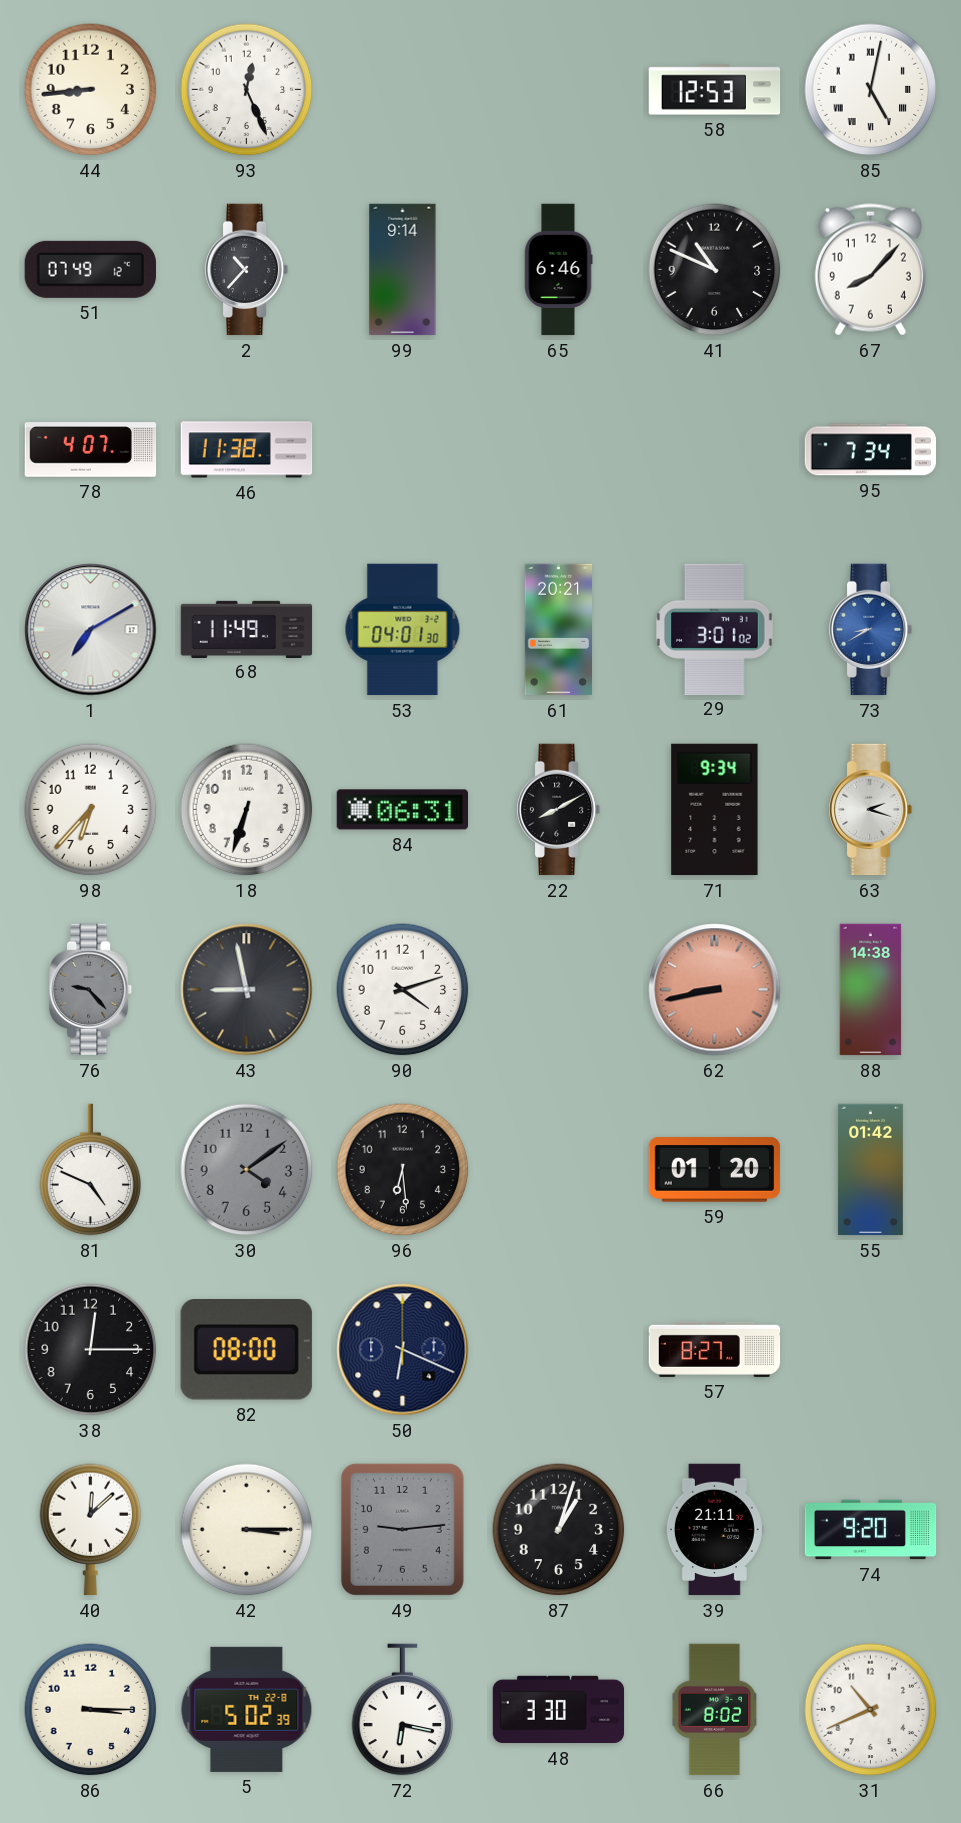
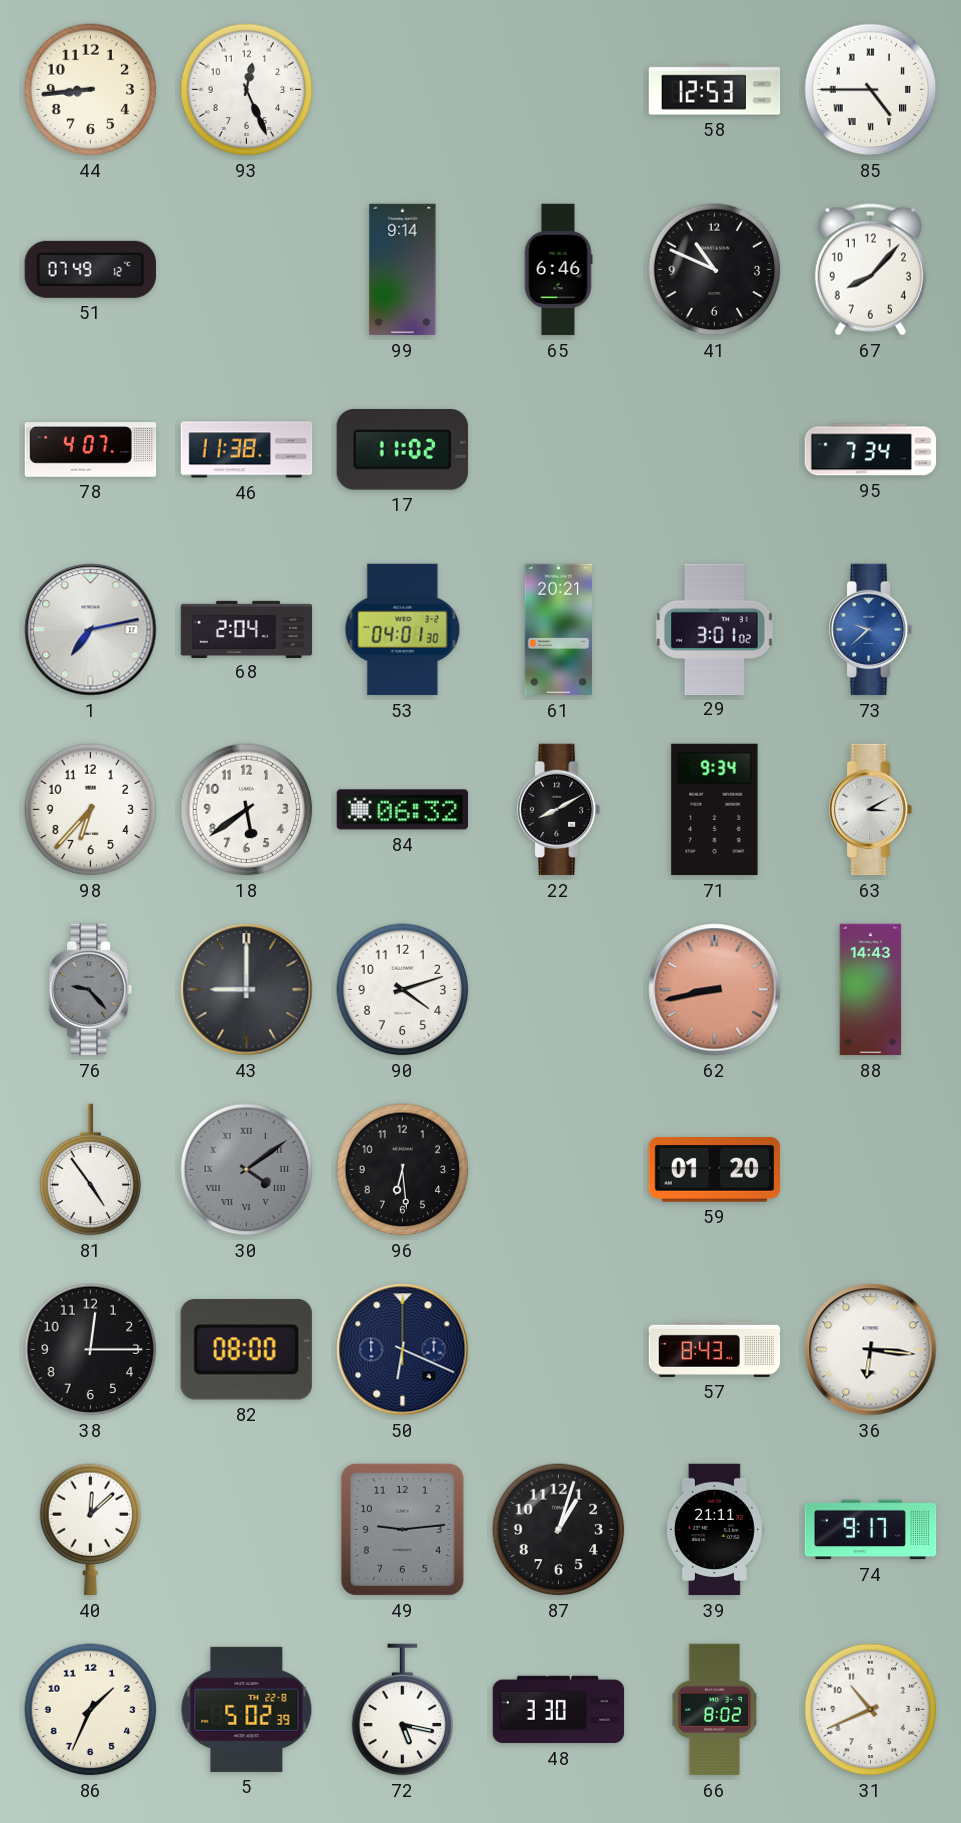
85: 5:02 -> 4:45
2: 10:37 -> none
17: none -> 11:02
1: 7:10 -> 7:13
68: 11:49 -> 2:04
73: 8:40 -> 9:38
18: 6:33 -> 5:39
84: 06:31 -> 06:32
63: 2:18 -> 3:10
43: 8:58 -> 9:00
88: 14:38 -> 14:43
81: 4:49 -> 4:54
30 numerals: Arabic -> Roman
55: 01:42 -> none
57: 8:27 -> 8:43
36: none -> 6:16
42: 3:15 -> none
74: 9:20 -> 9:17
86: 3:15 -> 1:34
72: 6:17 -> 5:17
